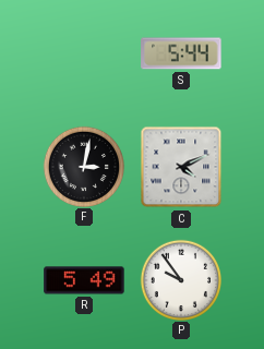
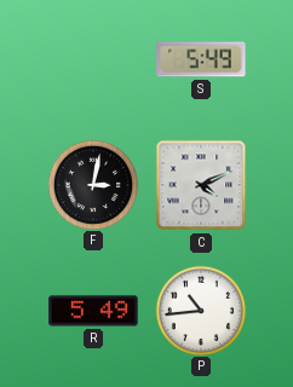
S: 5:44 -> 5:49
P: 9:54 -> 10:44
